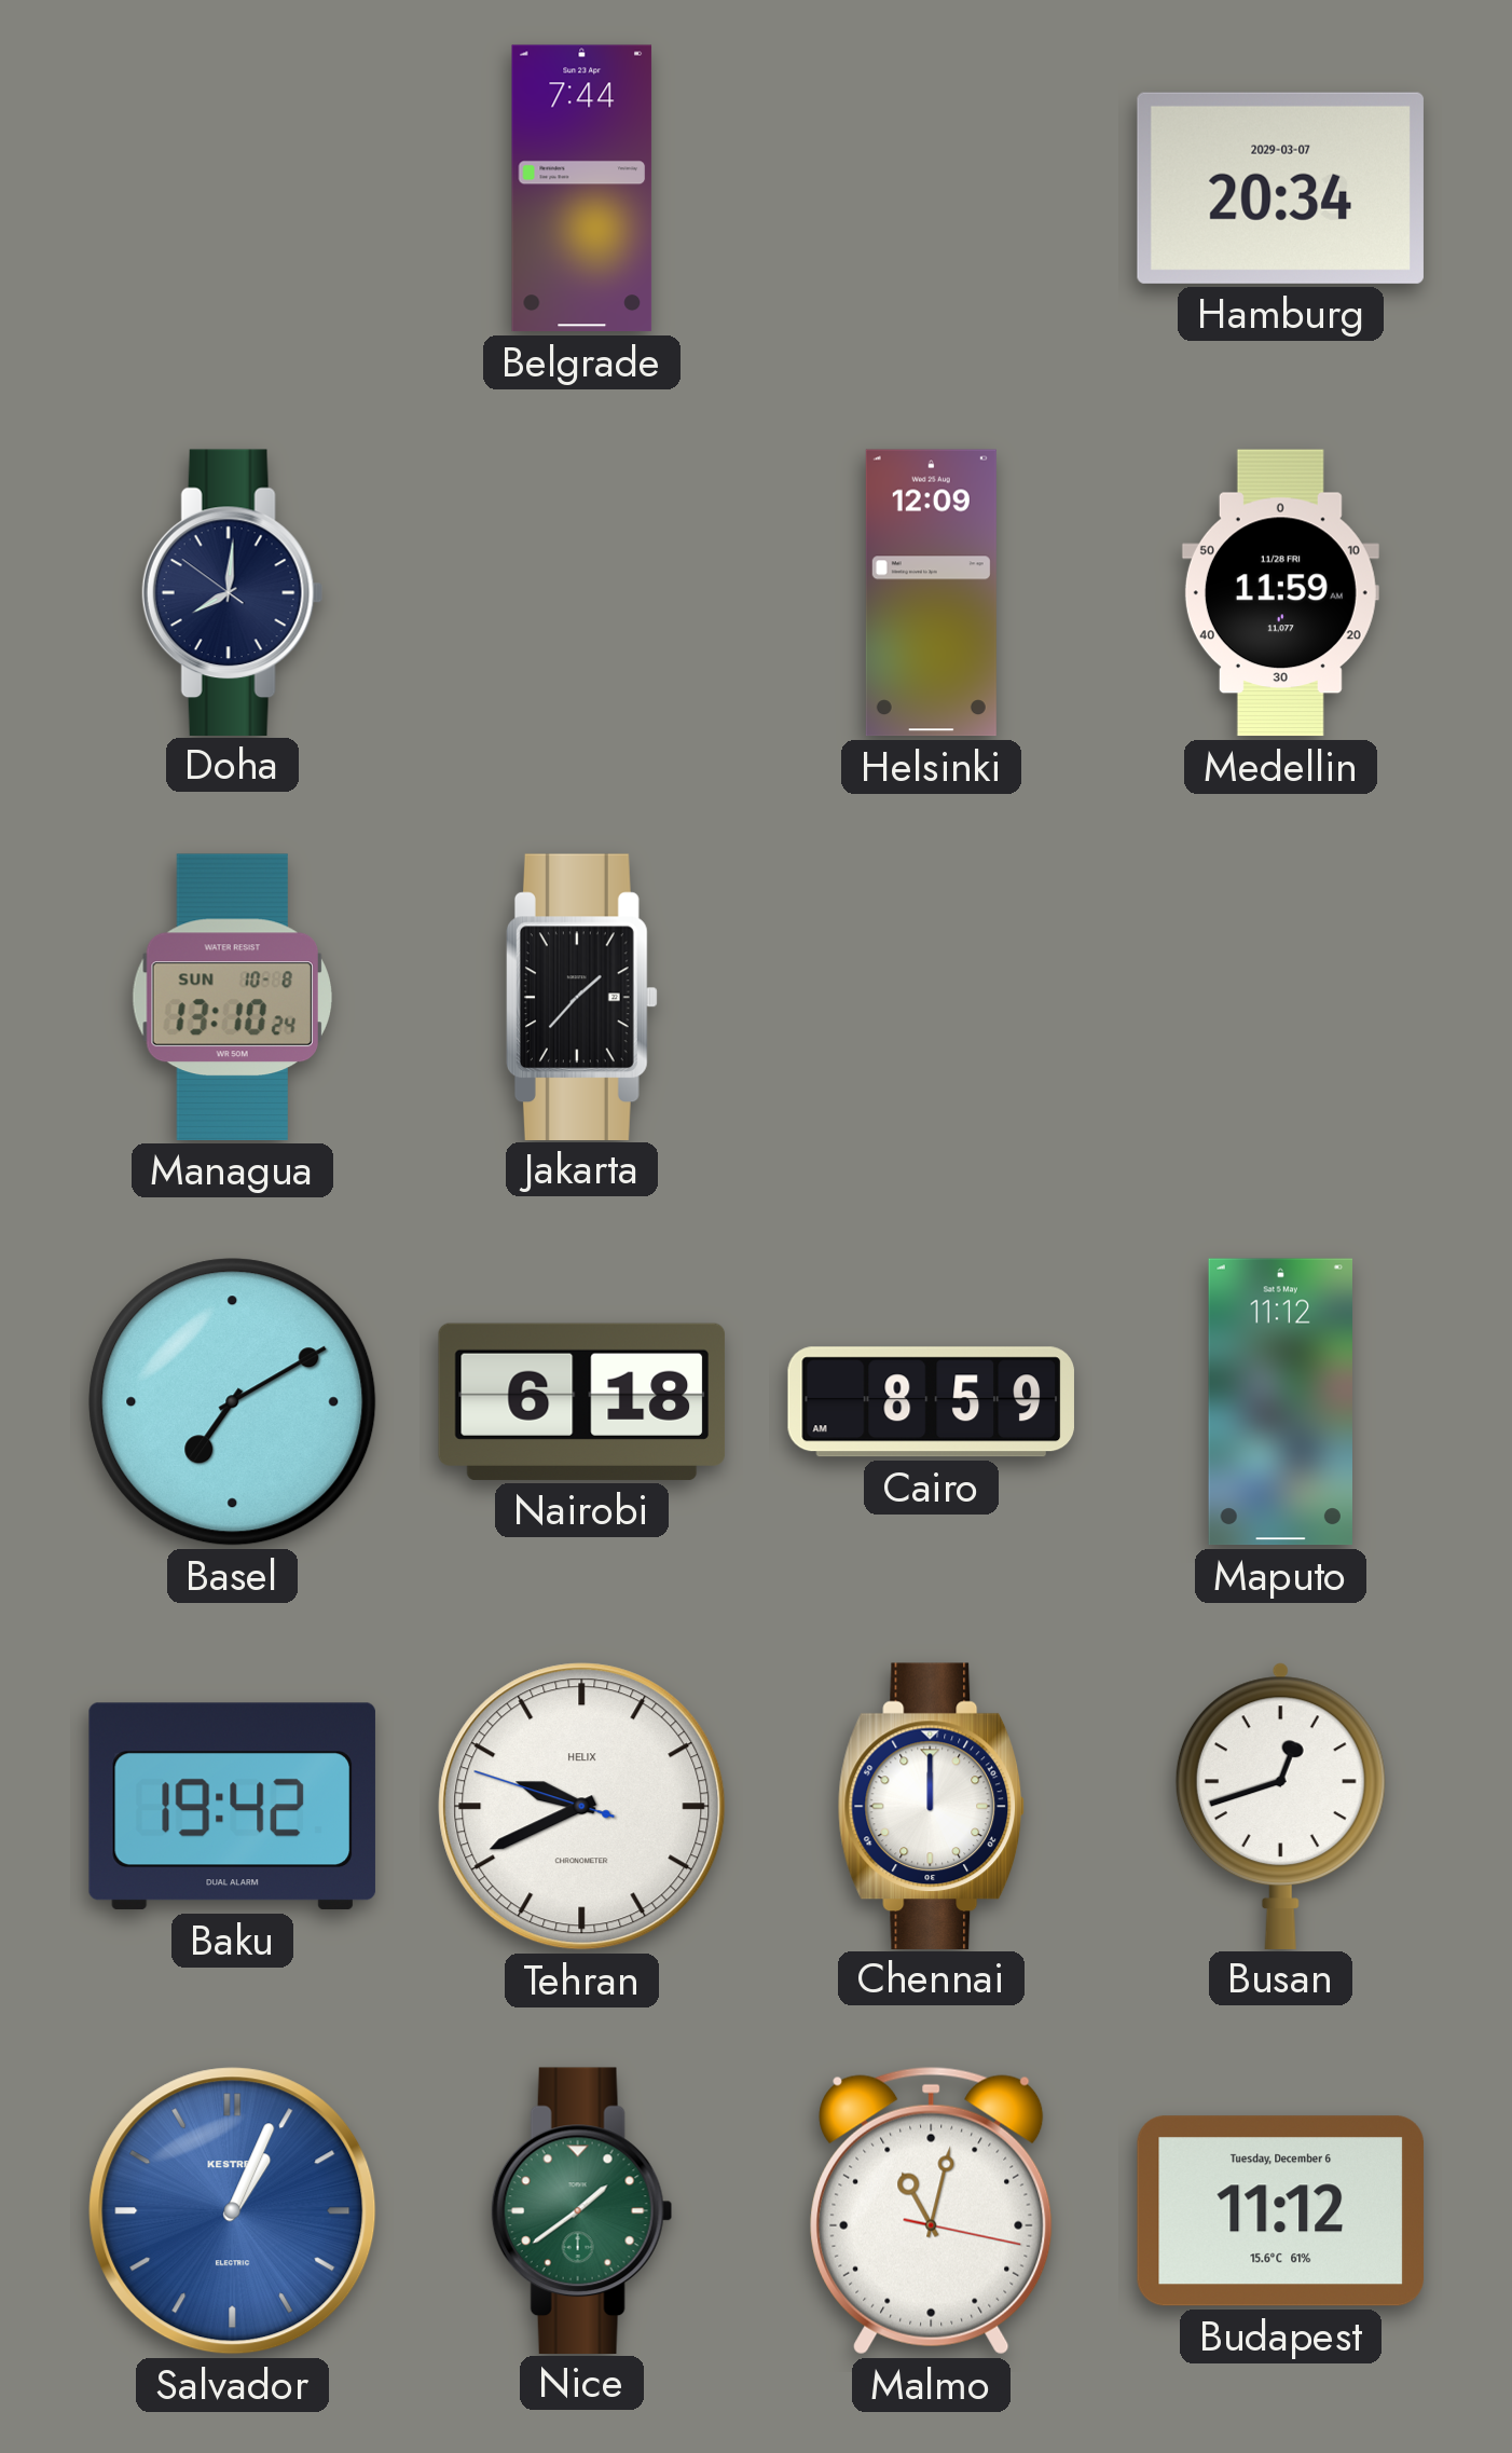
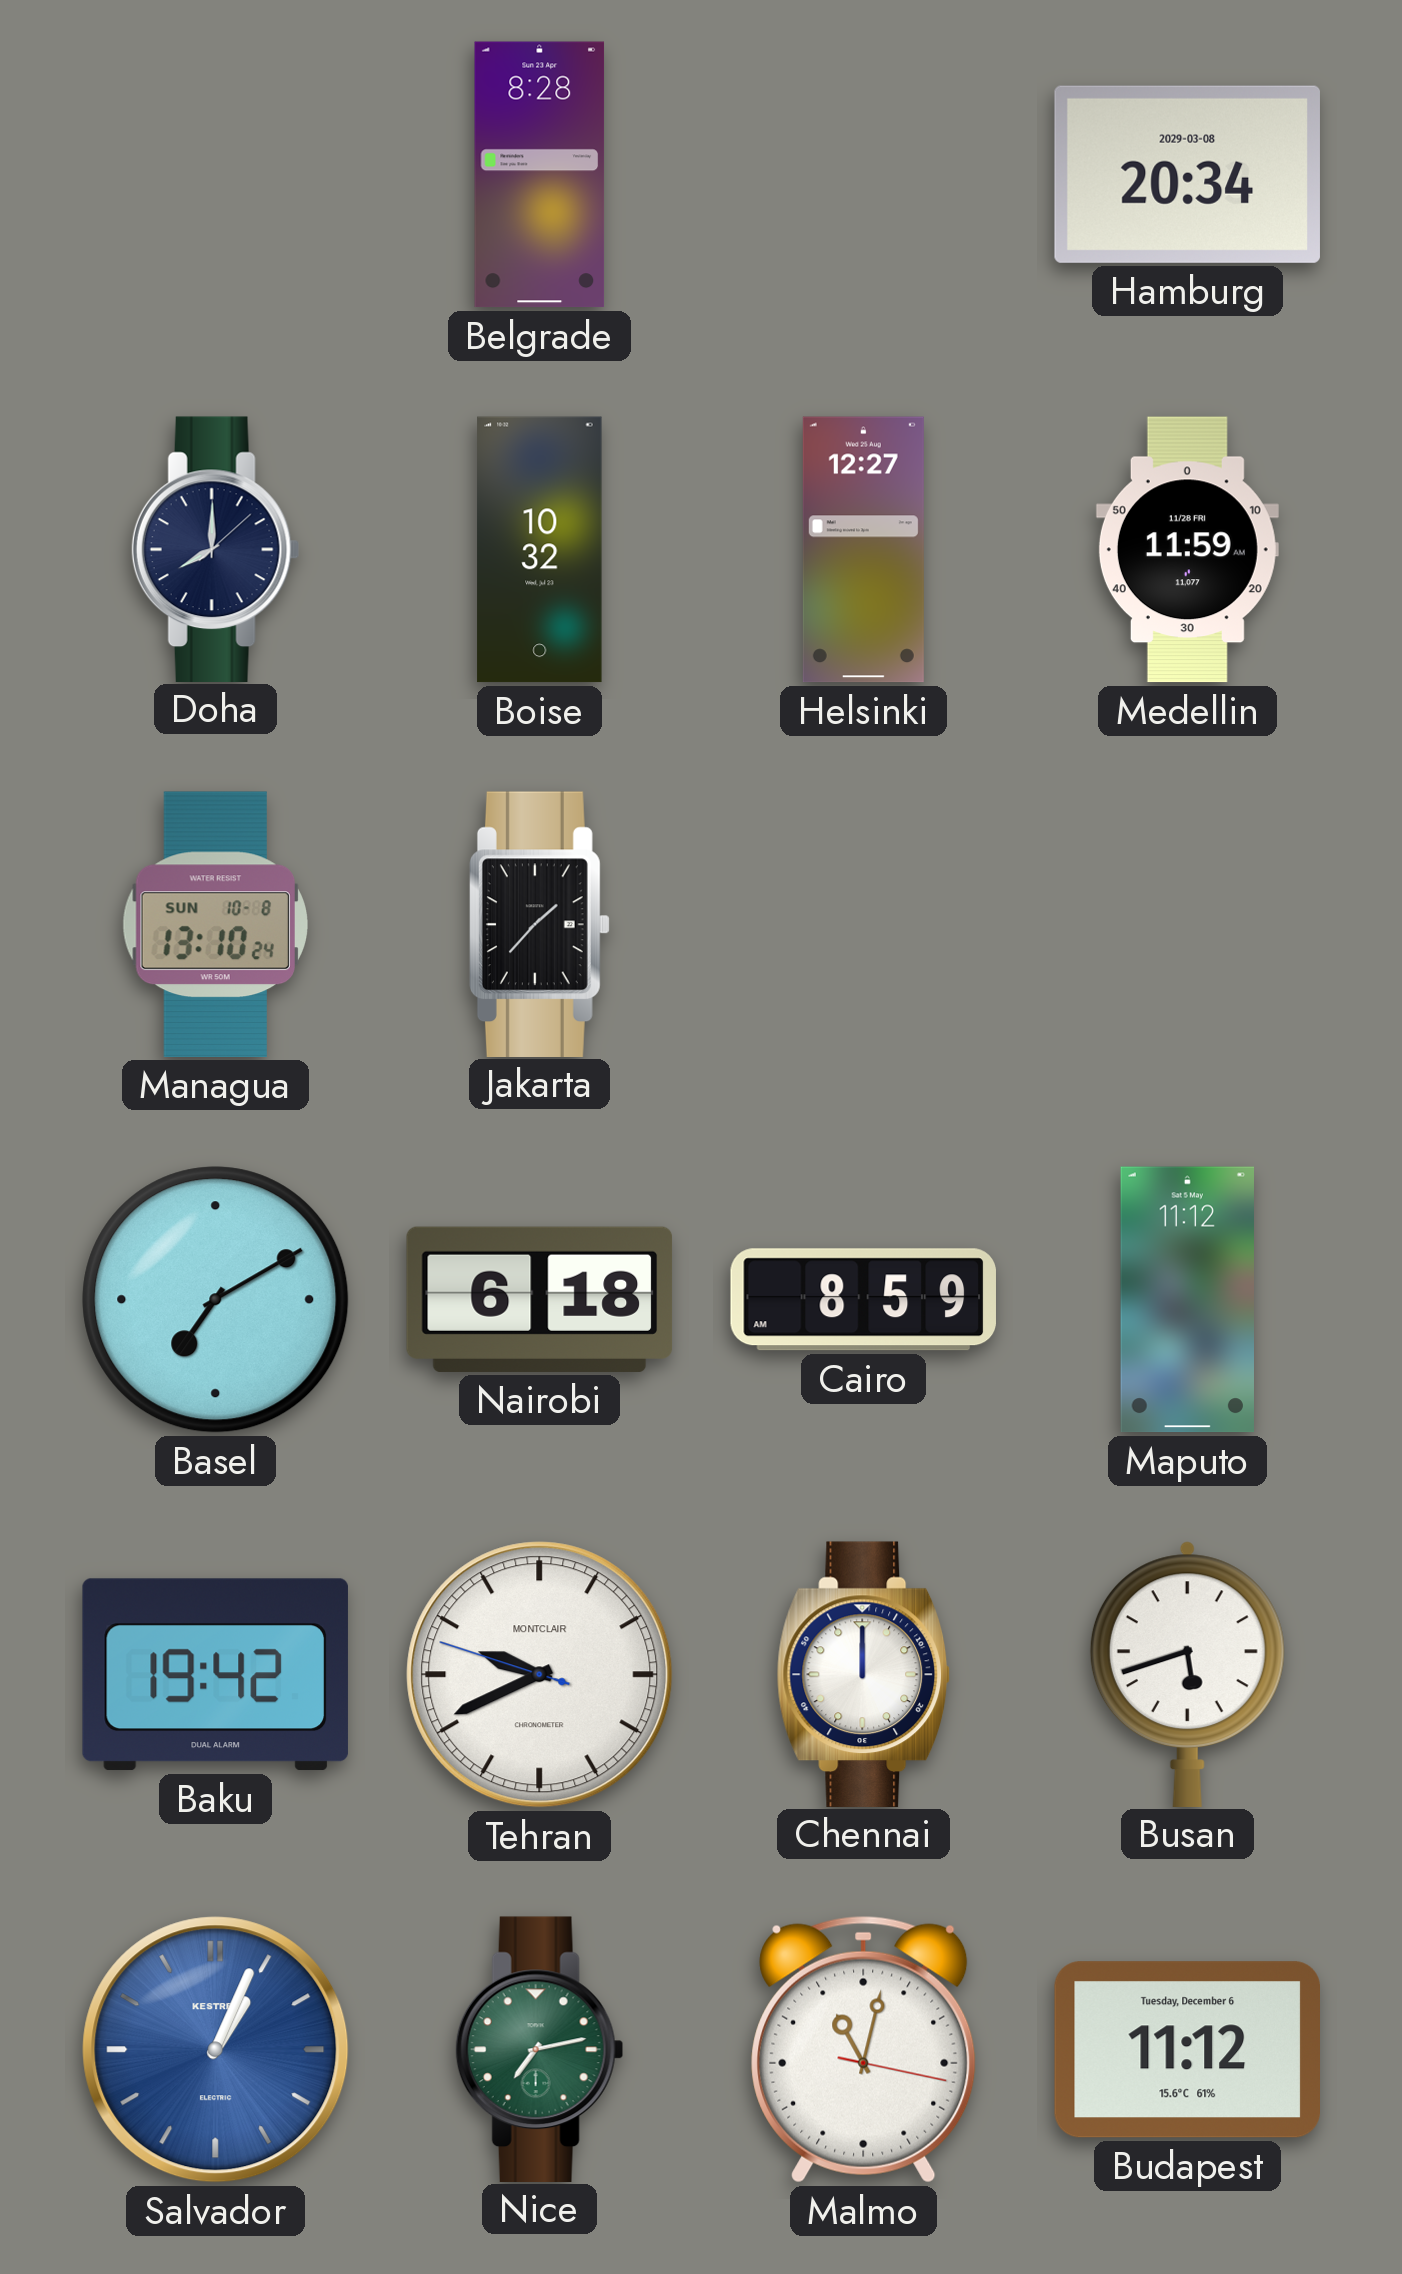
Belgrade: 7:44 -> 8:28
Hamburg date: 2029-03-07 -> 2029-03-08
Doha: 8:00:51 -> 8:00:08
Boise: none -> 10:32
Helsinki: 12:09 -> 12:27
Tehran brand: HELIX -> MONTCLAIR
Busan: 12:42 -> 5:42
Nice: 1:39 -> 7:13
